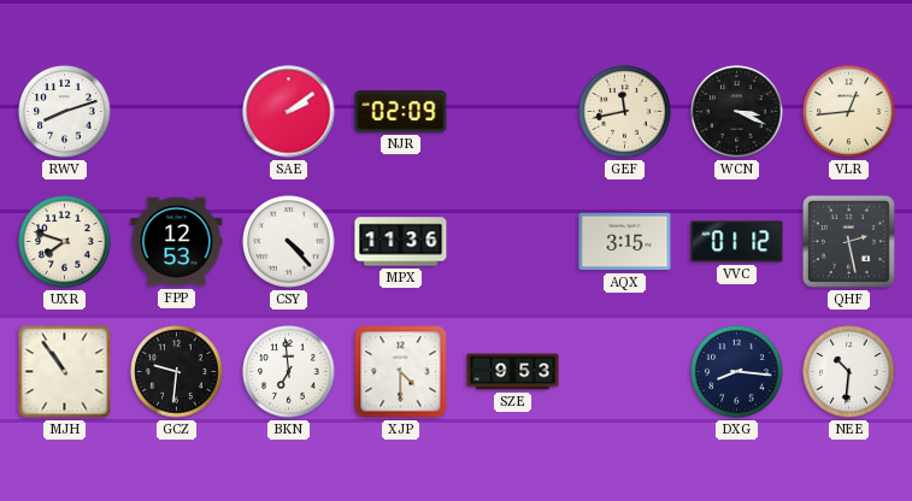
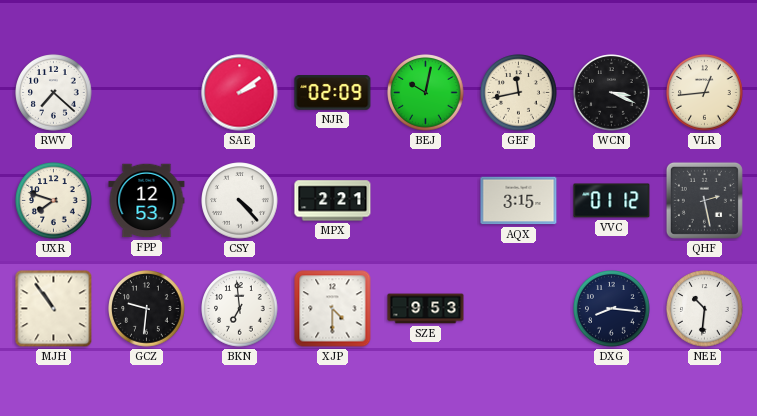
RWV: 8:12 -> 7:22
BEJ: none -> 10:02
MPX: 11:36 -> 2:21
